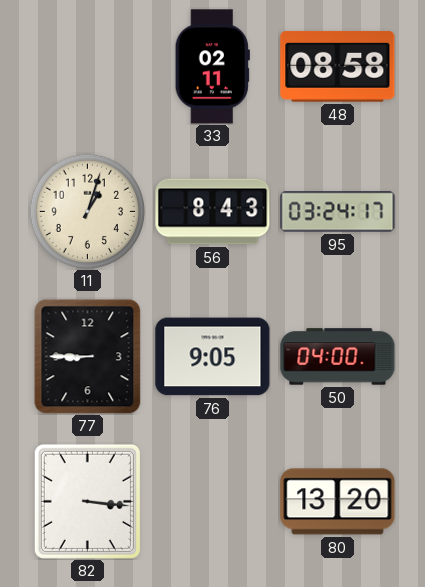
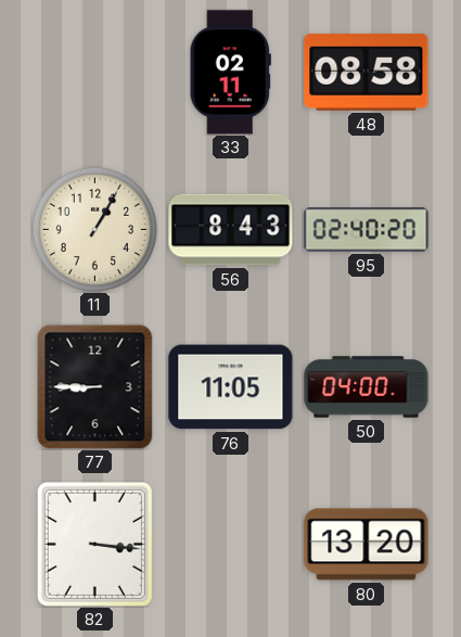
11: 1:03 -> 1:05
95: 03:24 -> 02:40
76: 9:05 -> 11:05
